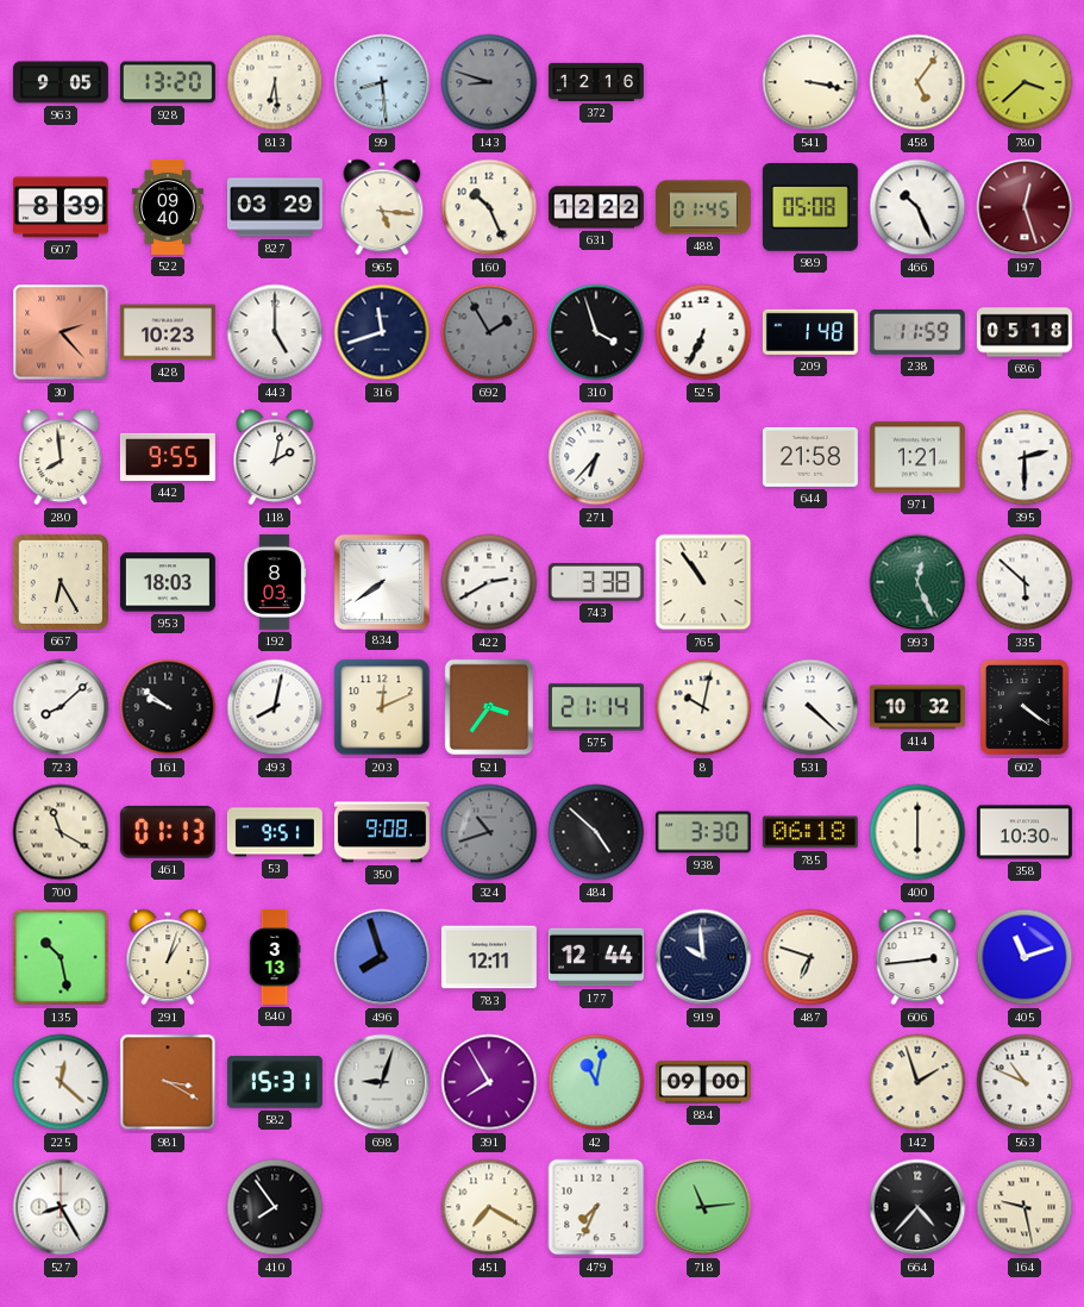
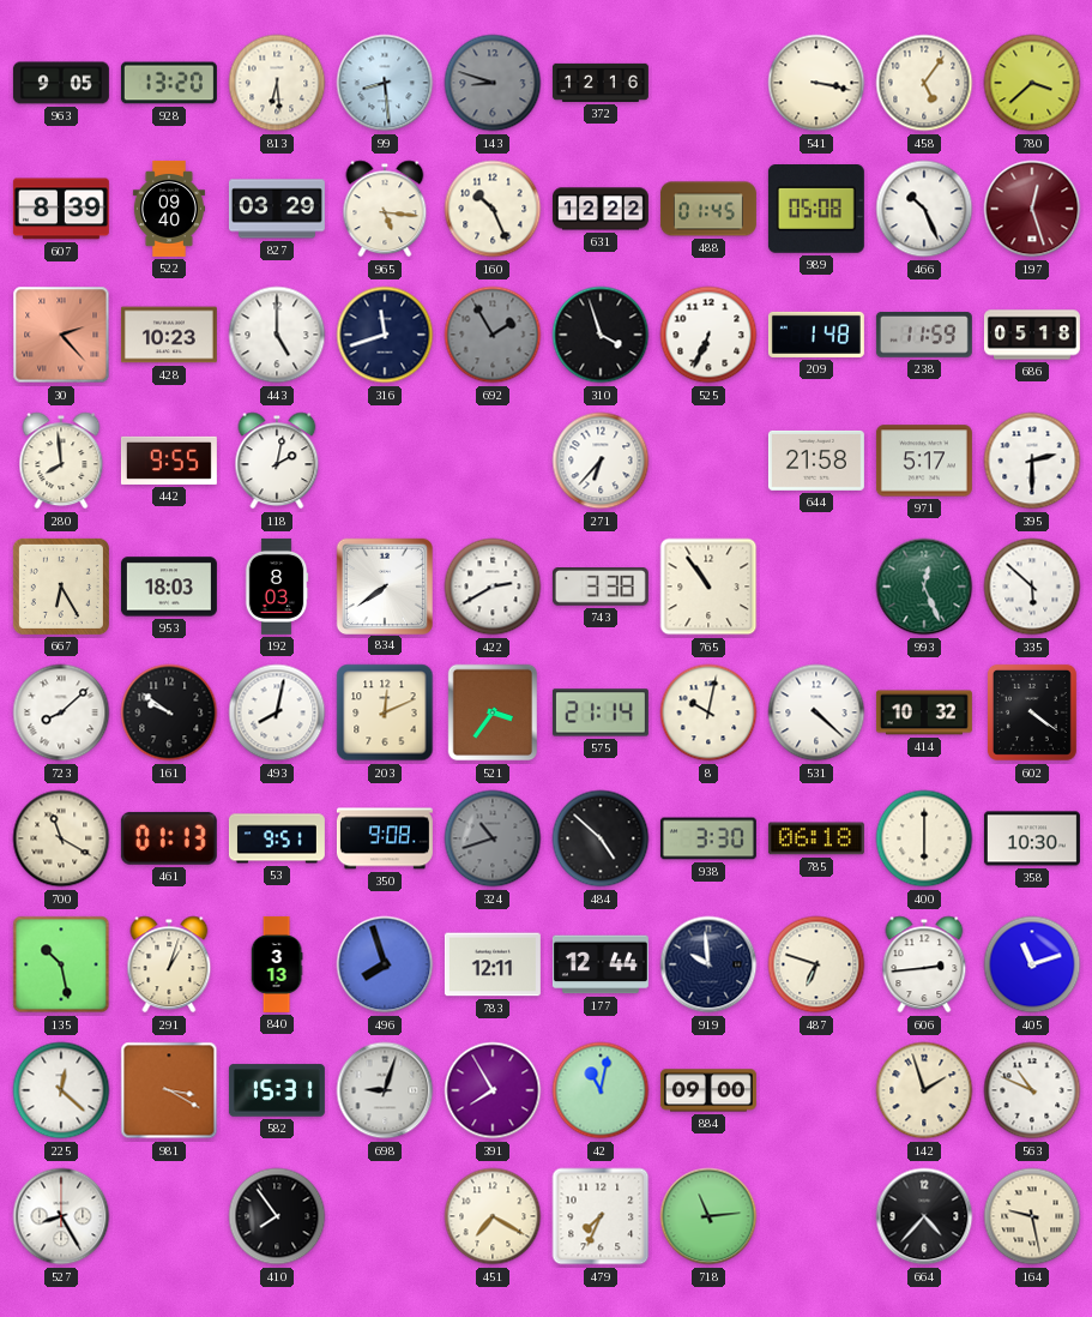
971: 1:21 -> 5:17
